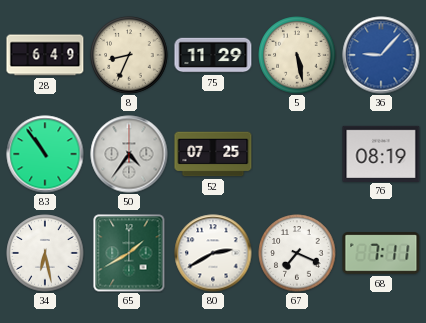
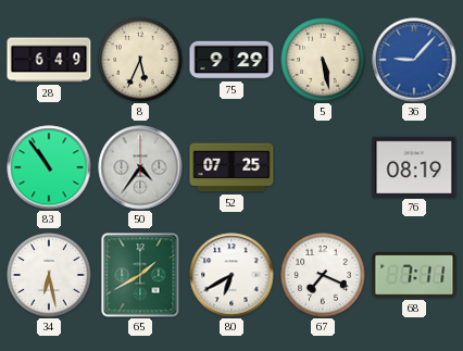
8: 8:34 -> 5:34
75: 11:29 -> 9:29
80: 2:40 -> 6:40
